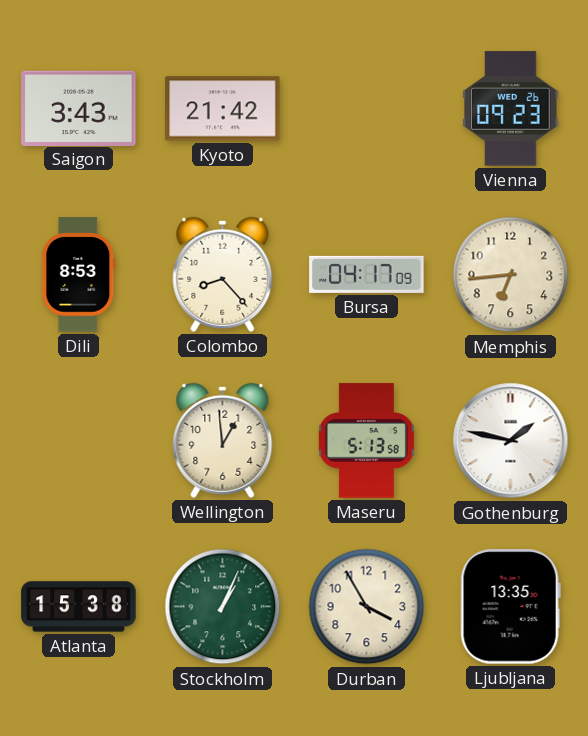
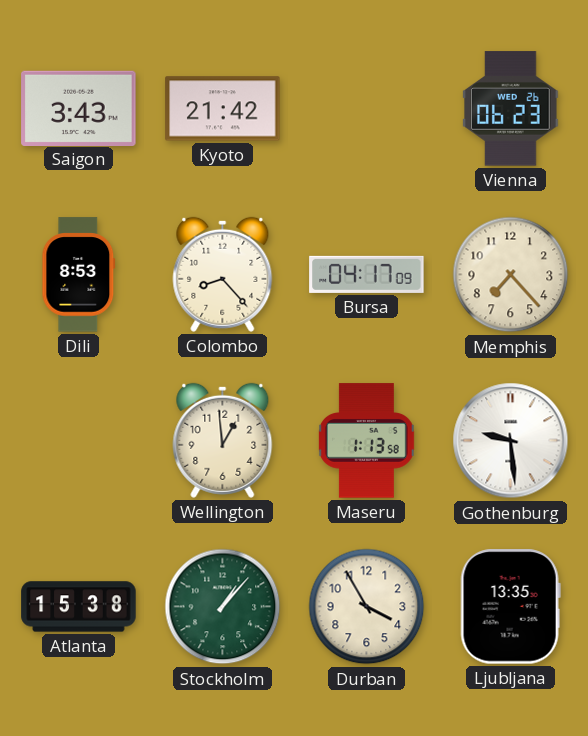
Vienna: 09:23 -> 06:23
Memphis: 6:44 -> 7:23
Maseru: 5:13 -> 1:13
Gothenburg: 1:47 -> 9:29
Stockholm: 1:04 -> 1:07
